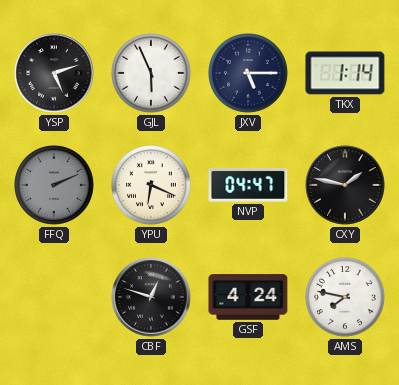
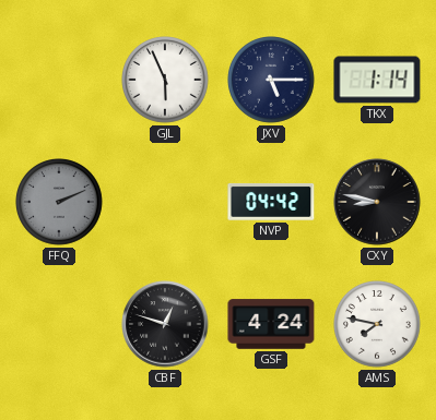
YSP: 5:12 -> none
YPU: 6:19 -> none
NVP: 04:47 -> 04:42
CXY: 1:47 -> 8:47
